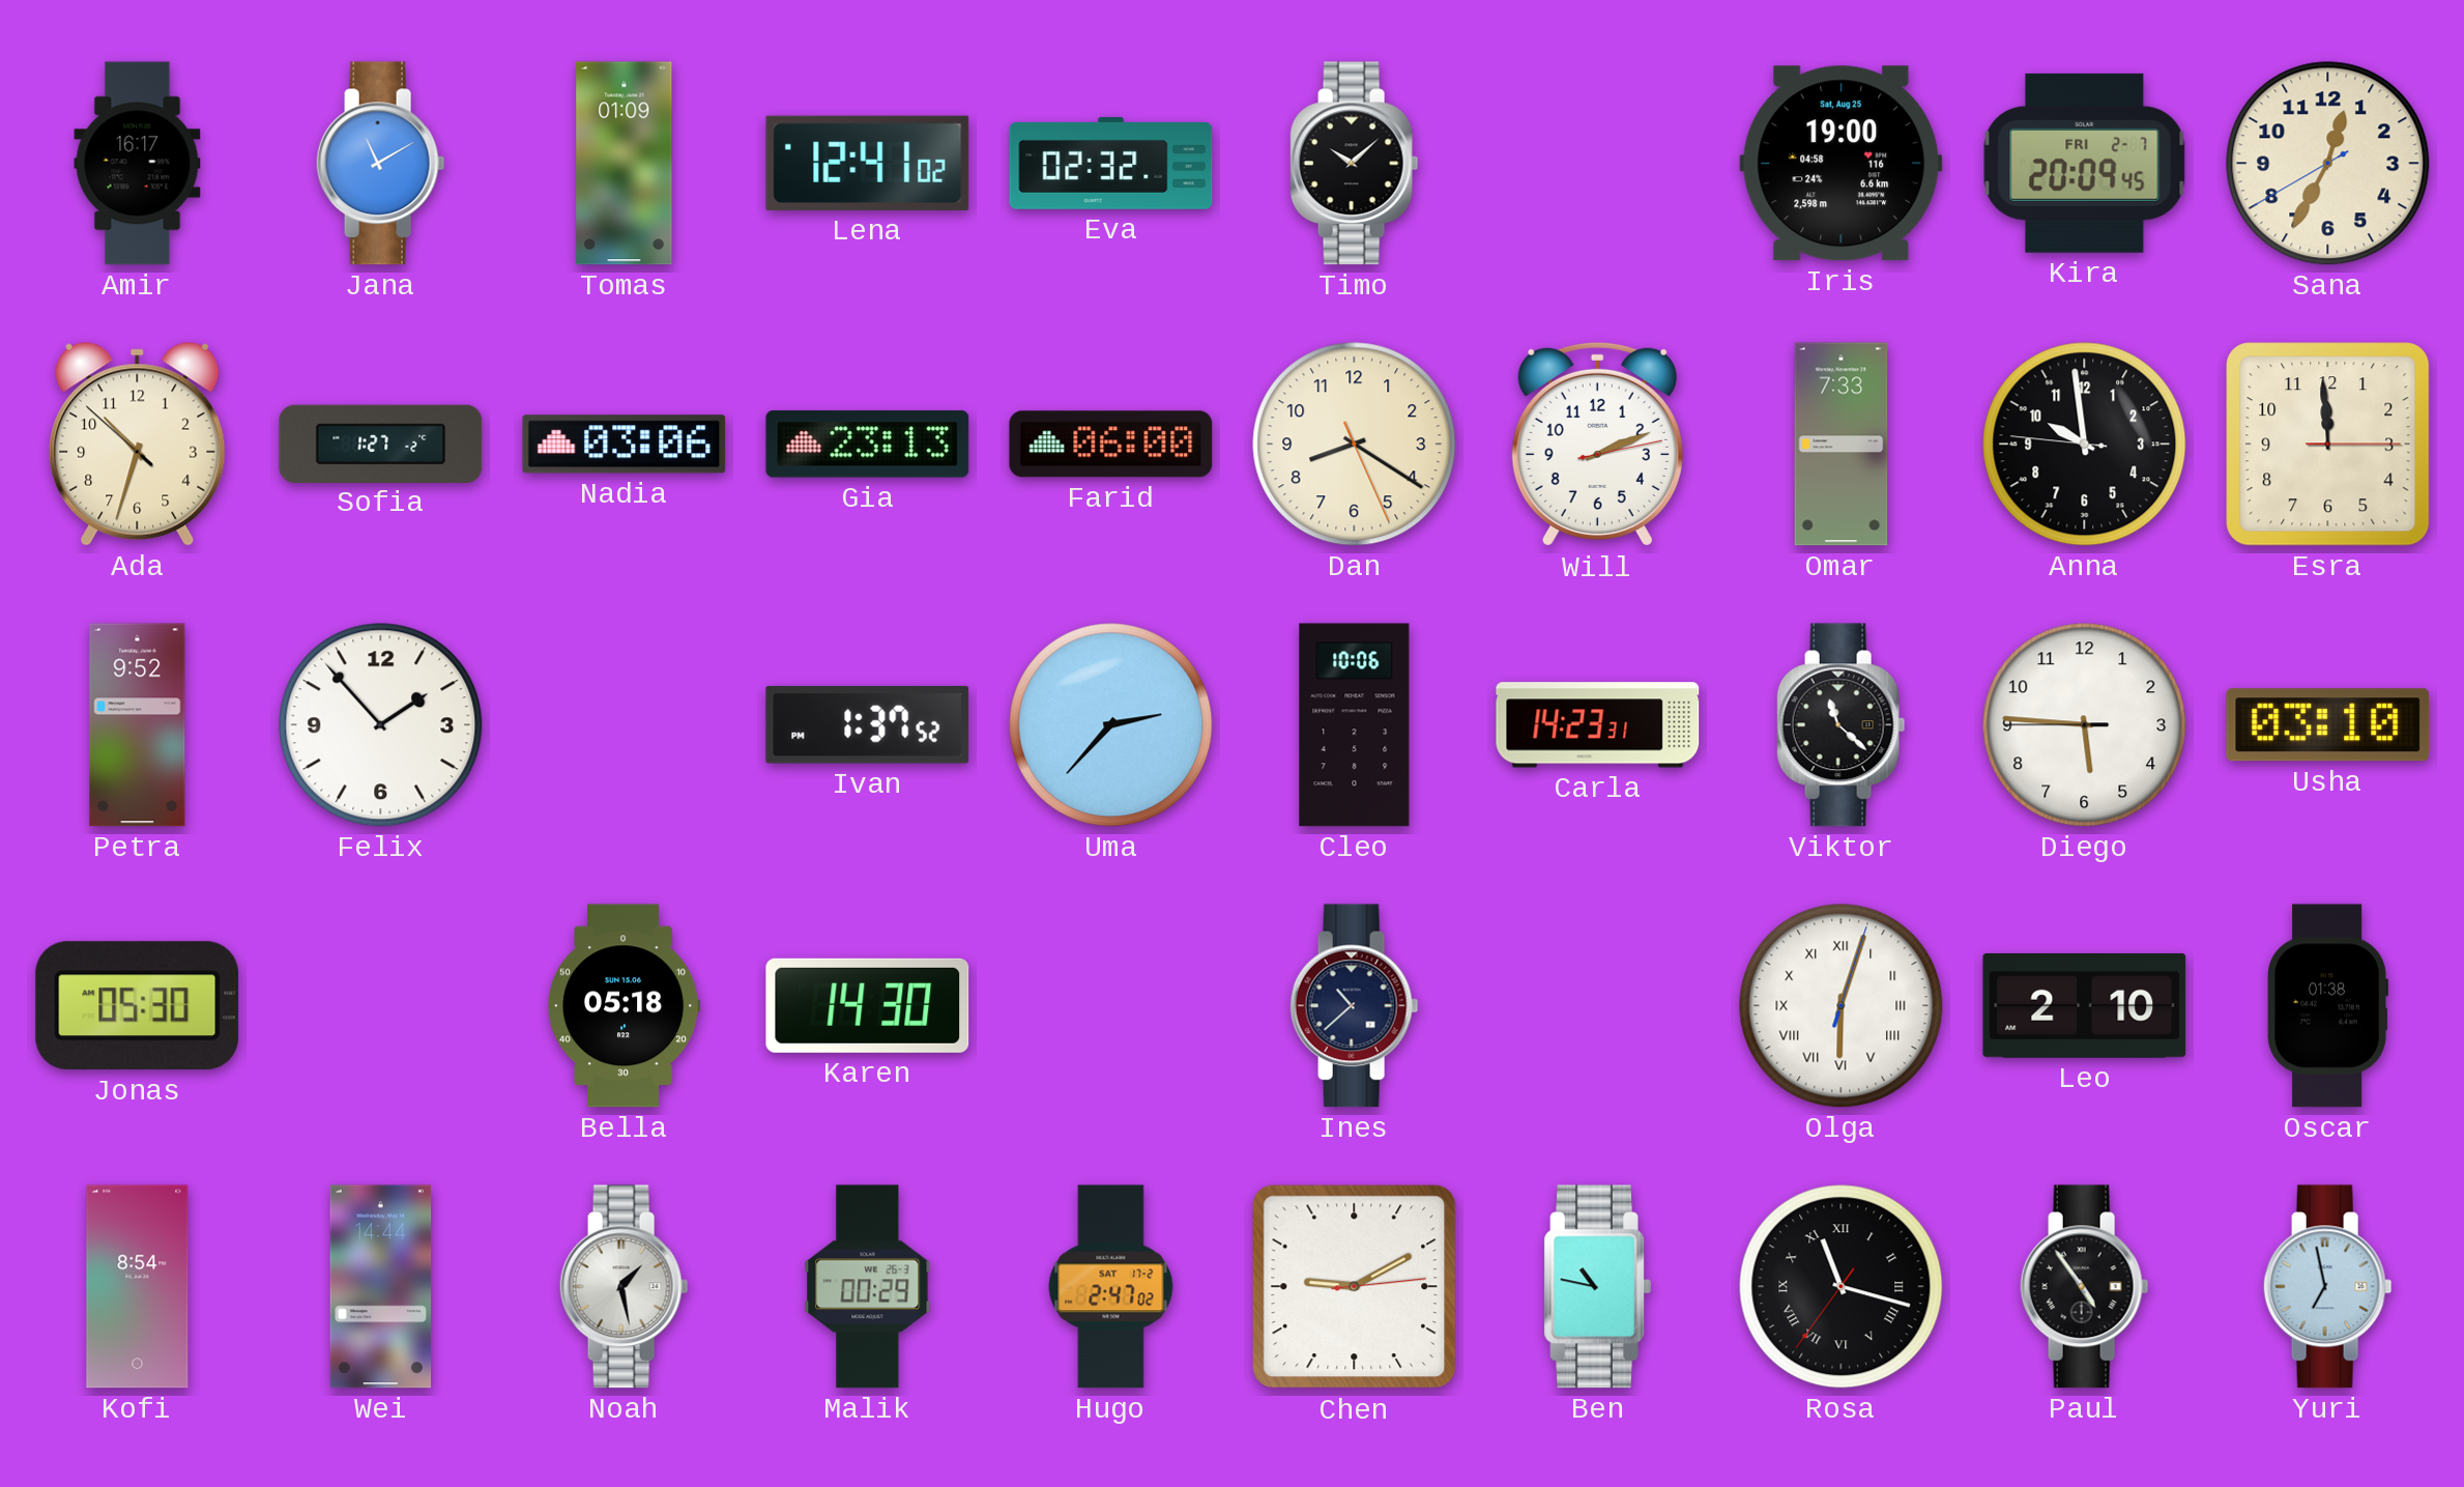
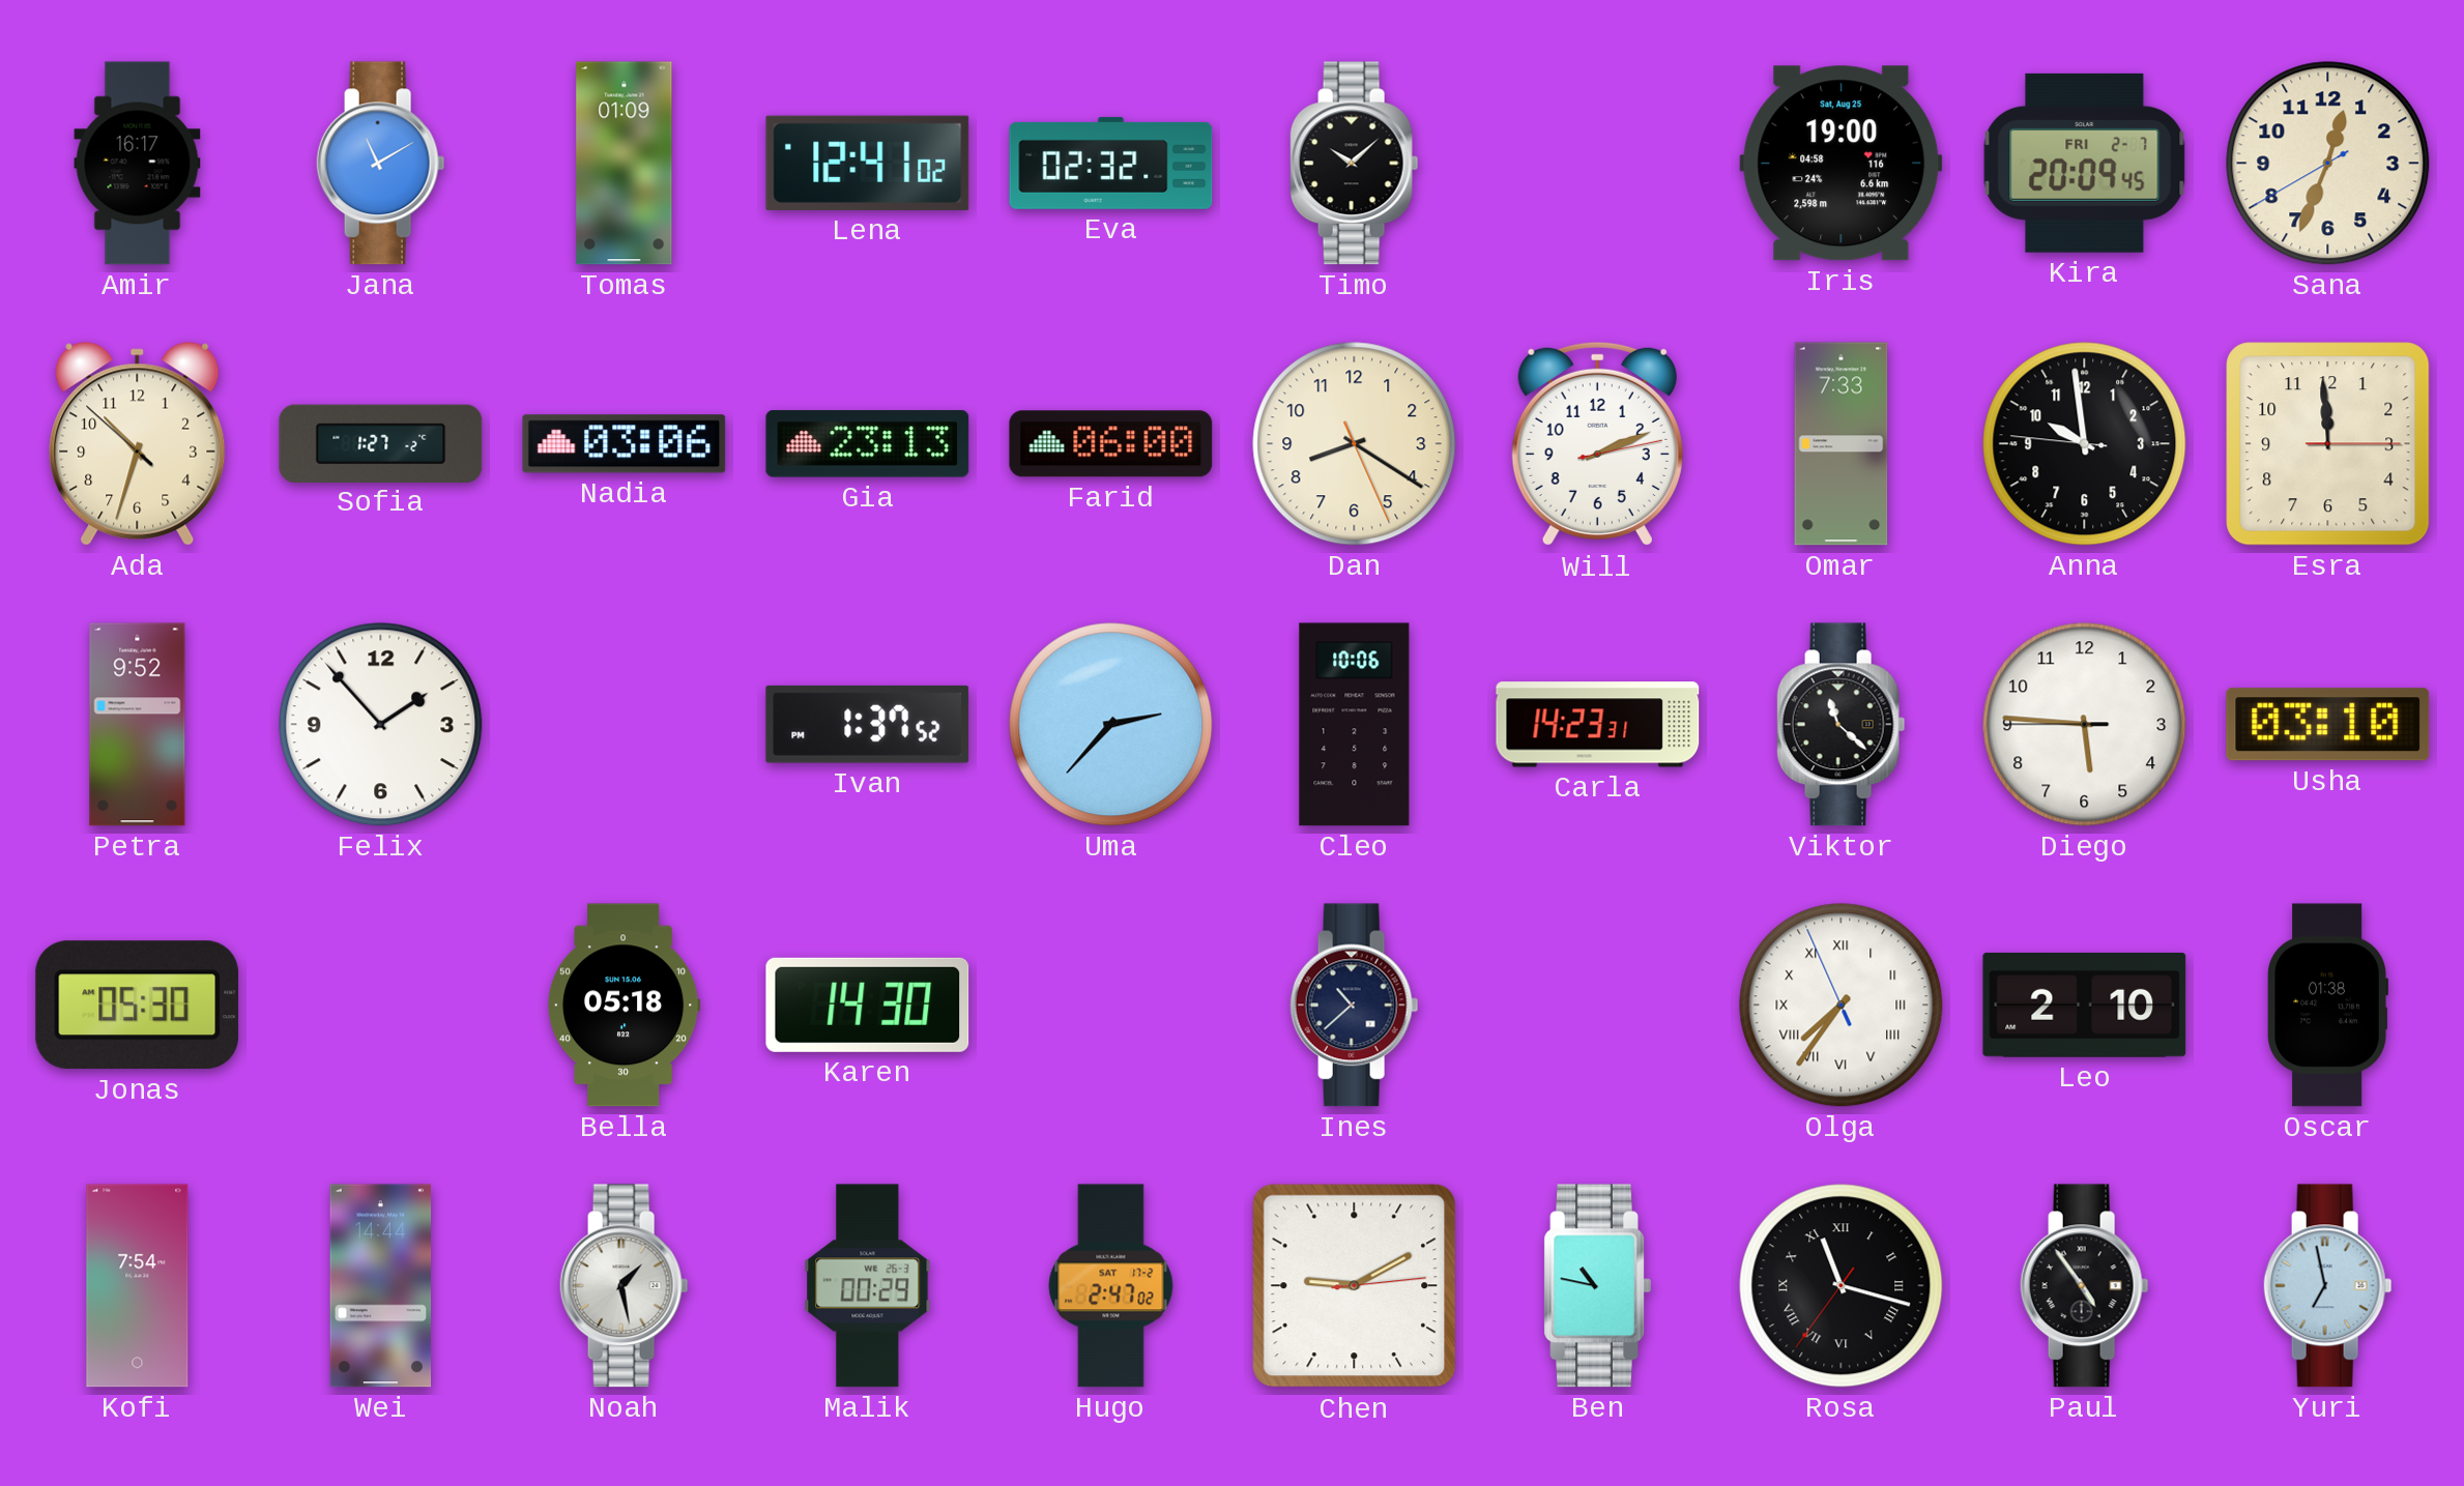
Sana: 12:34 -> 12:33
Olga: 6:03 -> 7:35
Kofi: 8:54 -> 7:54
